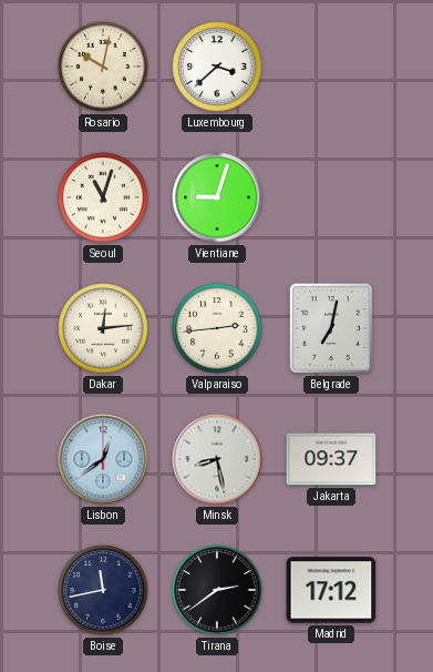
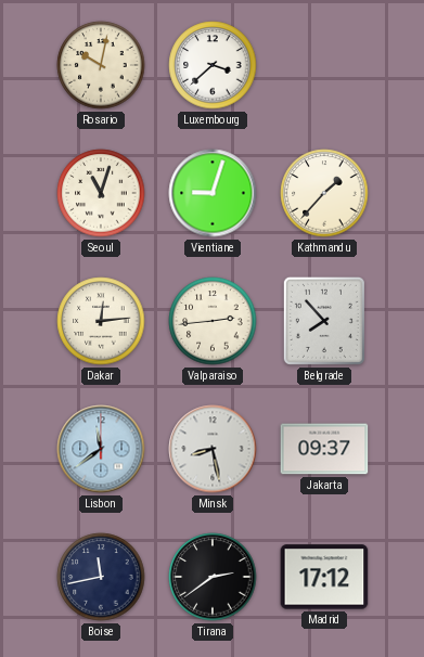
Kathmandu: none -> 1:37
Belgrade: 7:02 -> 7:53
Lisbon: 12:39 -> 11:39
